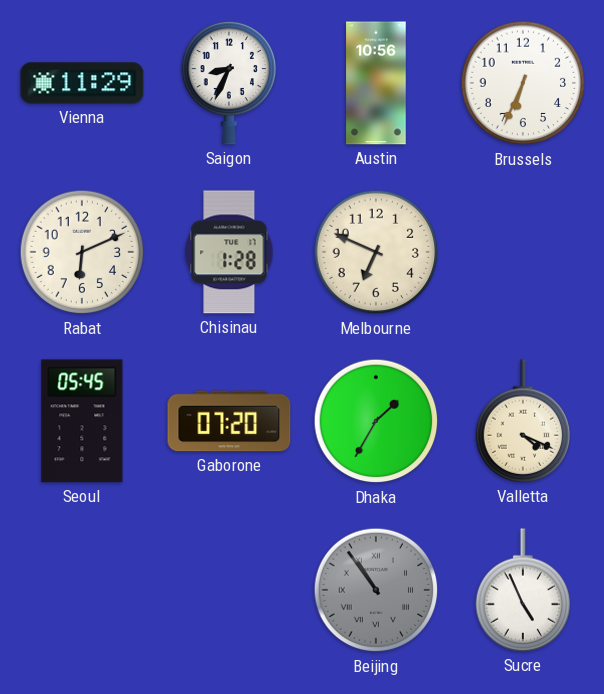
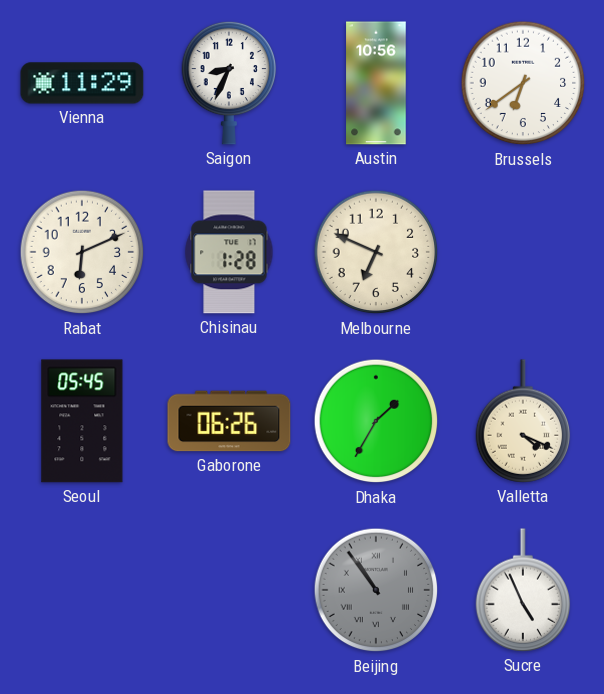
Brussels: 6:34 -> 6:39
Gaborone: 07:20 -> 06:26
